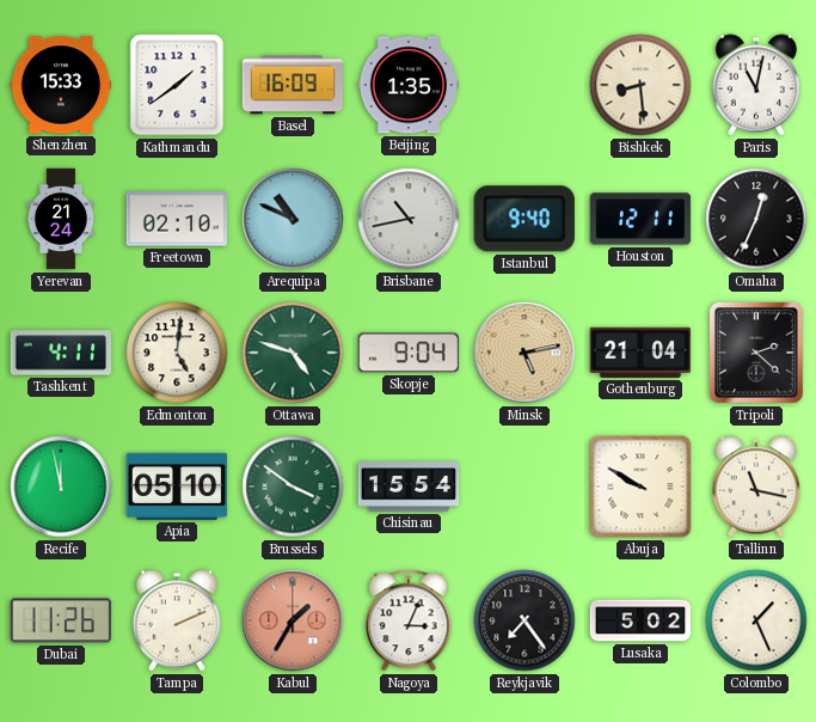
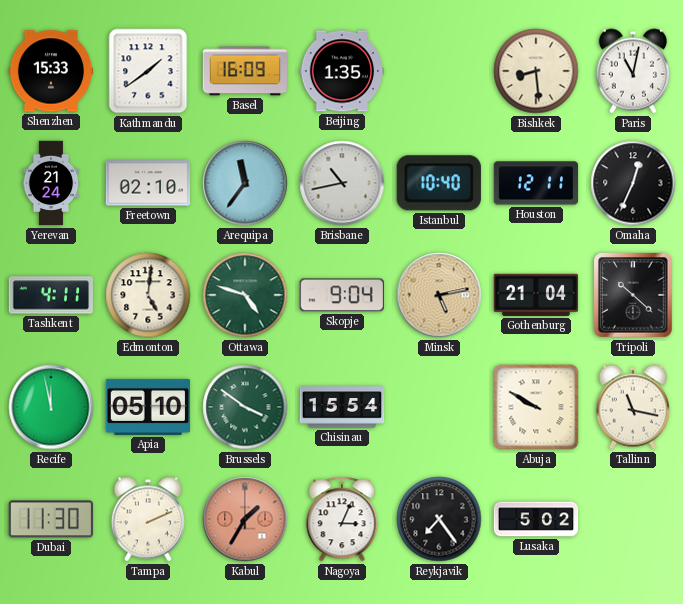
Arequipa: 10:49 -> 11:36
Istanbul: 9:40 -> 10:40
Tripoli: 2:22 -> 10:22
Dubai: 11:26 -> 11:30
Colombo: 1:26 -> none
